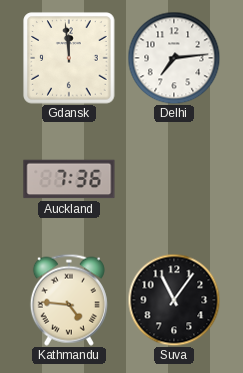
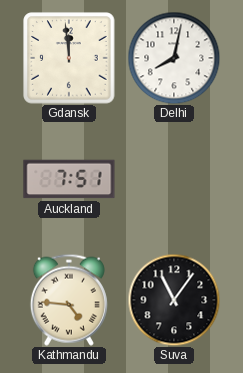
Delhi: 7:14 -> 8:02
Auckland: 7:36 -> 7:51
